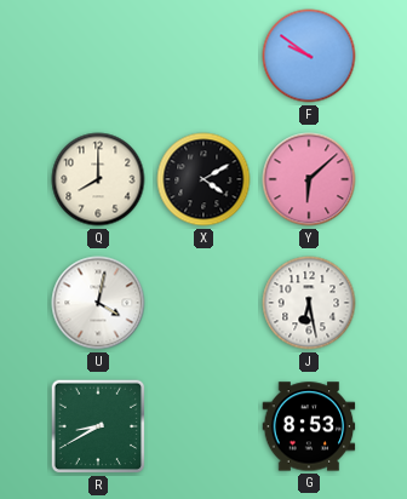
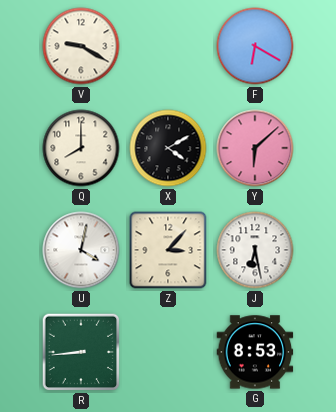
V: none -> 9:20
F: 9:51 -> 6:20
Z: none -> 3:07
R: 8:40 -> 8:44
